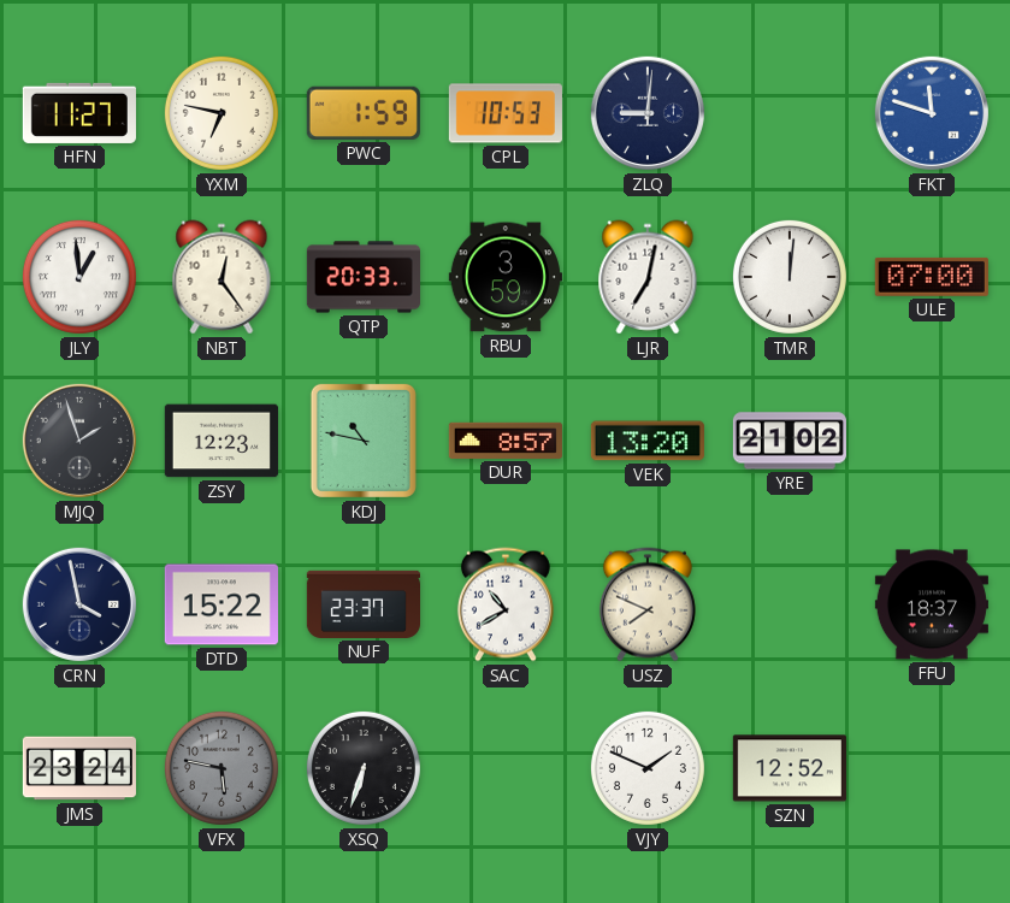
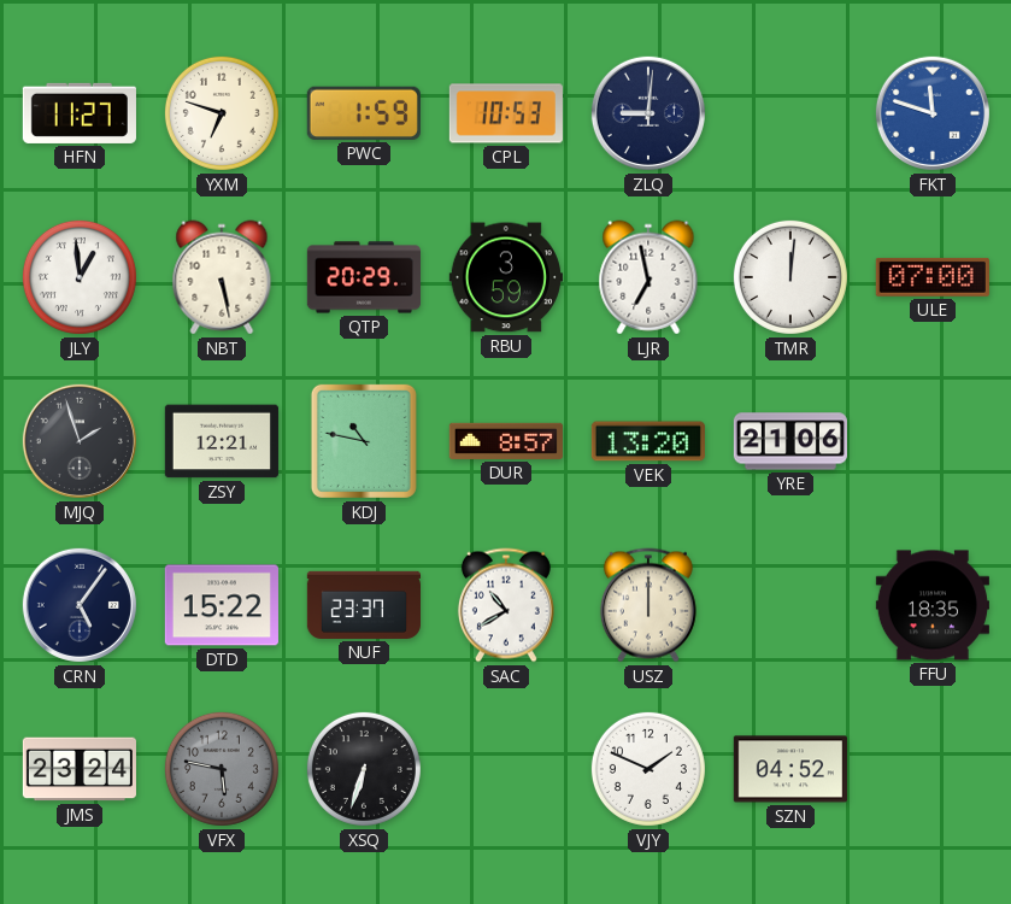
YXM: 6:47 -> 6:48
NBT: 12:24 -> 5:28
QTP: 20:33 -> 20:29
LJR: 7:02 -> 6:58
ZSY: 12:23 -> 12:21
YRE: 21:02 -> 21:06
CRN: 3:58 -> 5:06
USZ: 7:49 -> 12:00
FFU: 18:37 -> 18:35
SZN: 12:52 -> 04:52
